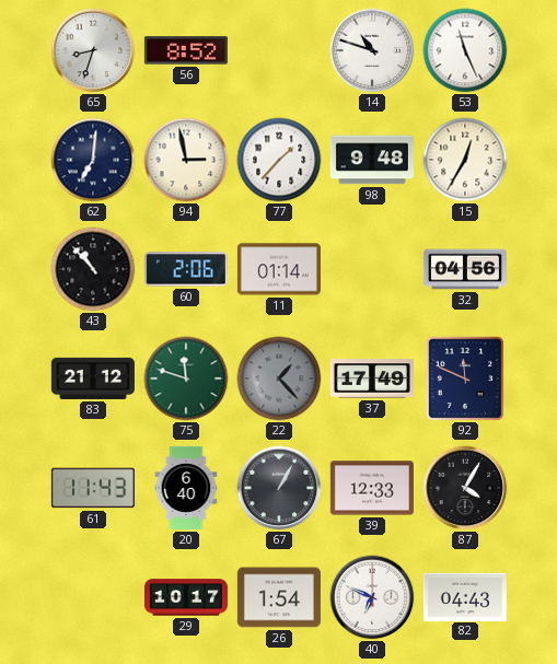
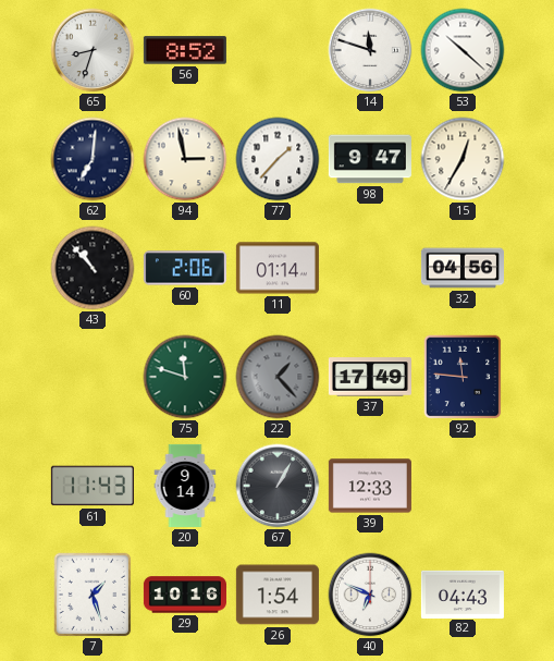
14: 10:48 -> 11:48
53: 11:26 -> 10:22
98: 9:48 -> 9:47
83: 21:12 -> none
92: 11:49 -> 11:46
20: 6:40 -> 9:14
87: 4:05 -> none
7: none -> 1:27
29: 10:17 -> 10:16
